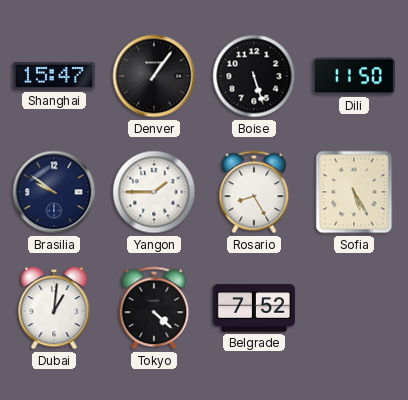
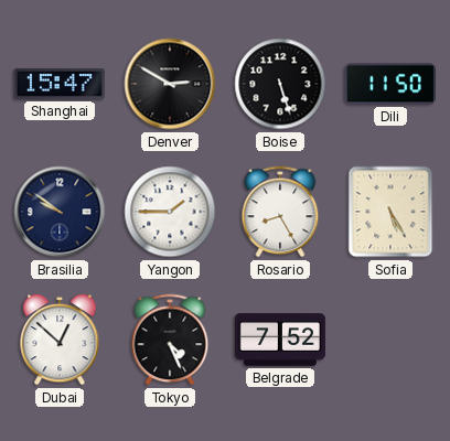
Denver: 1:06 -> 2:50
Dubai: 1:01 -> 12:52
Tokyo: 4:22 -> 4:26
